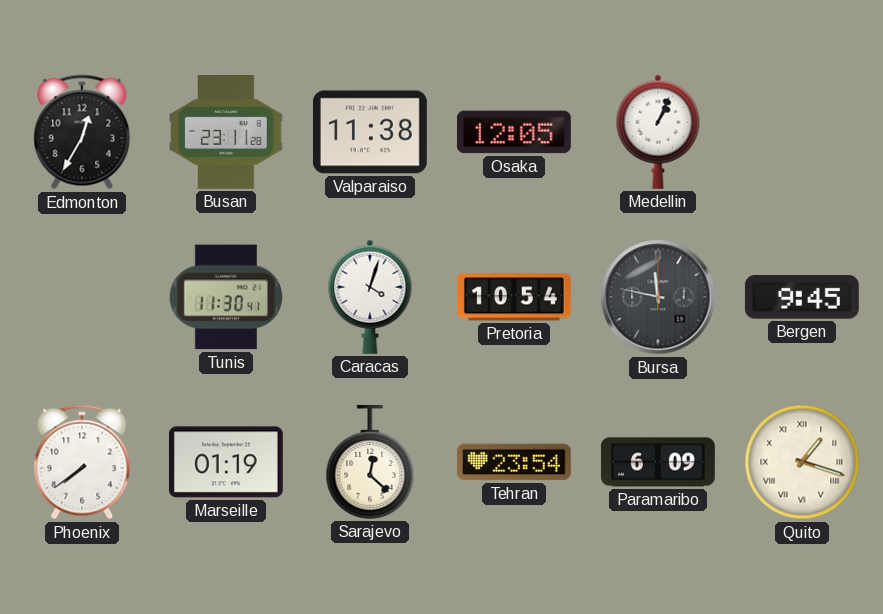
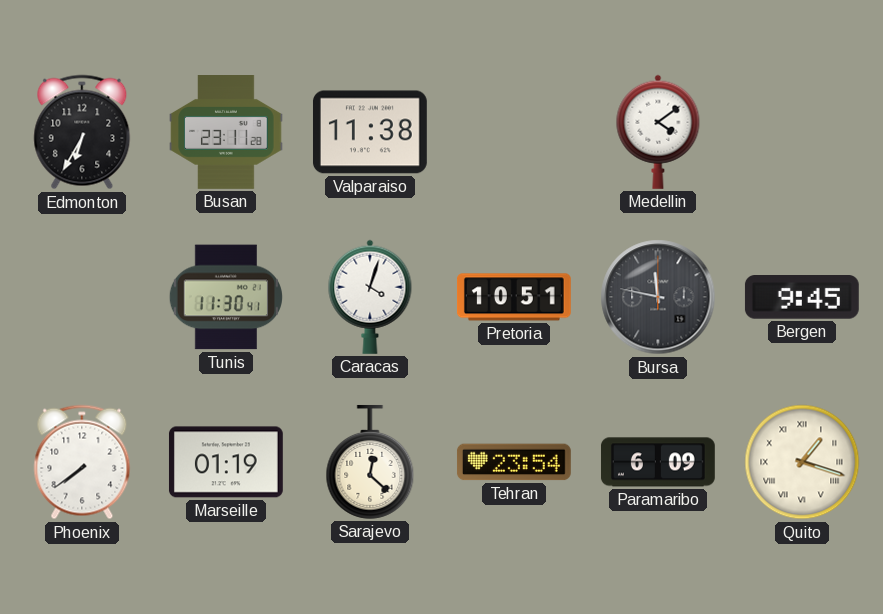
Edmonton: 12:35 -> 6:35
Osaka: 12:05 -> none
Medellin: 1:04 -> 4:09
Pretoria: 10:54 -> 10:51
